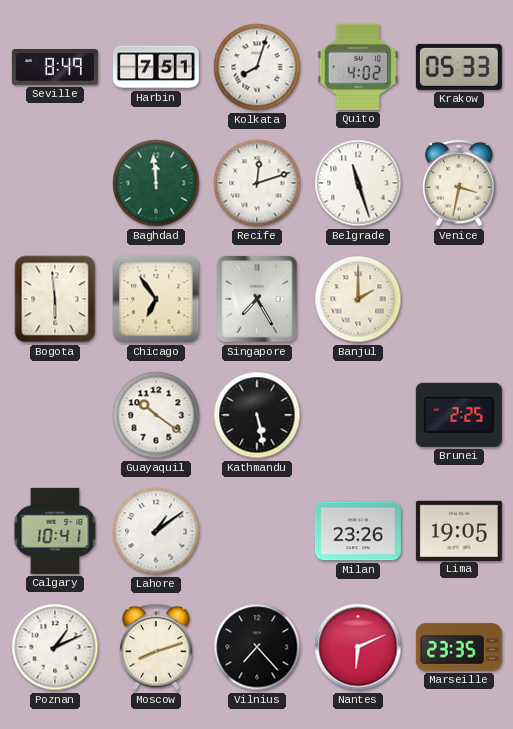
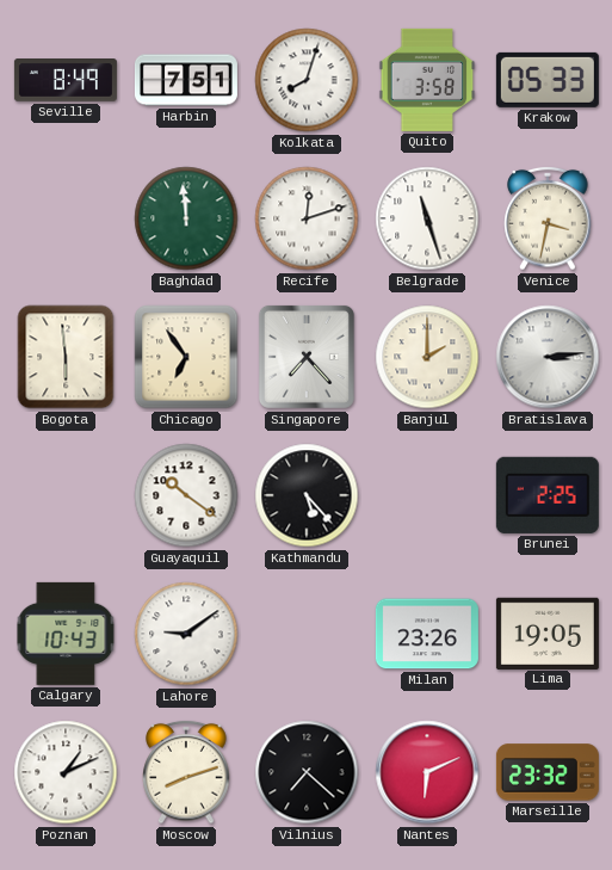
Quito: 4:02 -> 3:58
Singapore: 7:25 -> 7:23
Bratislava: none -> 3:14
Kathmandu: 5:28 -> 5:23
Calgary: 10:41 -> 10:43
Lahore: 1:09 -> 9:09
Vilnius: 7:23 -> 7:22
Marseille: 23:35 -> 23:32
